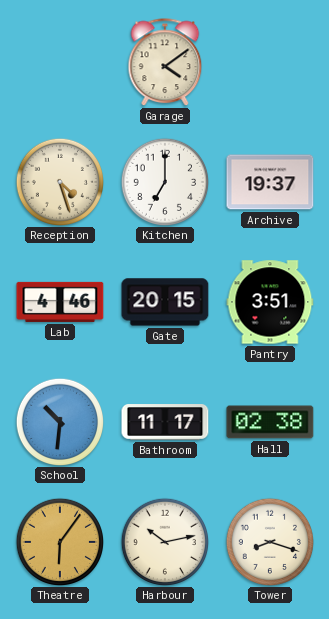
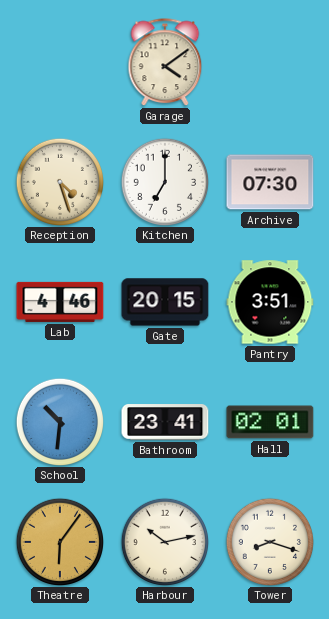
Archive: 19:37 -> 07:30
Bathroom: 11:17 -> 23:41
Hall: 02:38 -> 02:01
